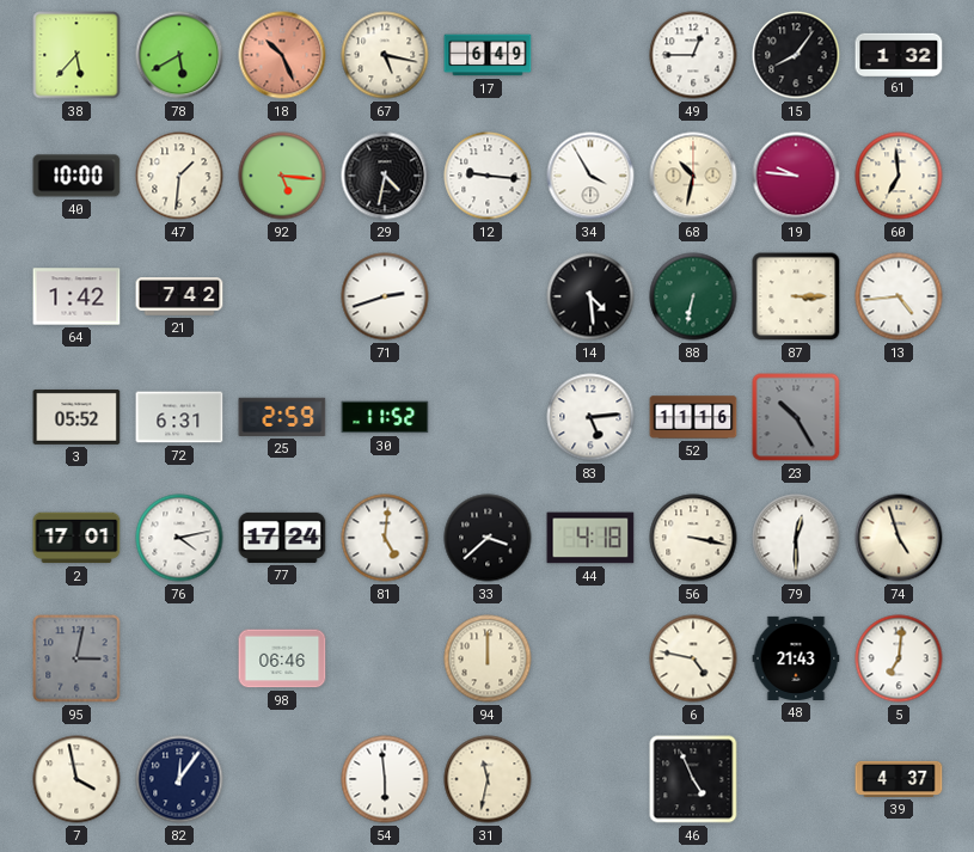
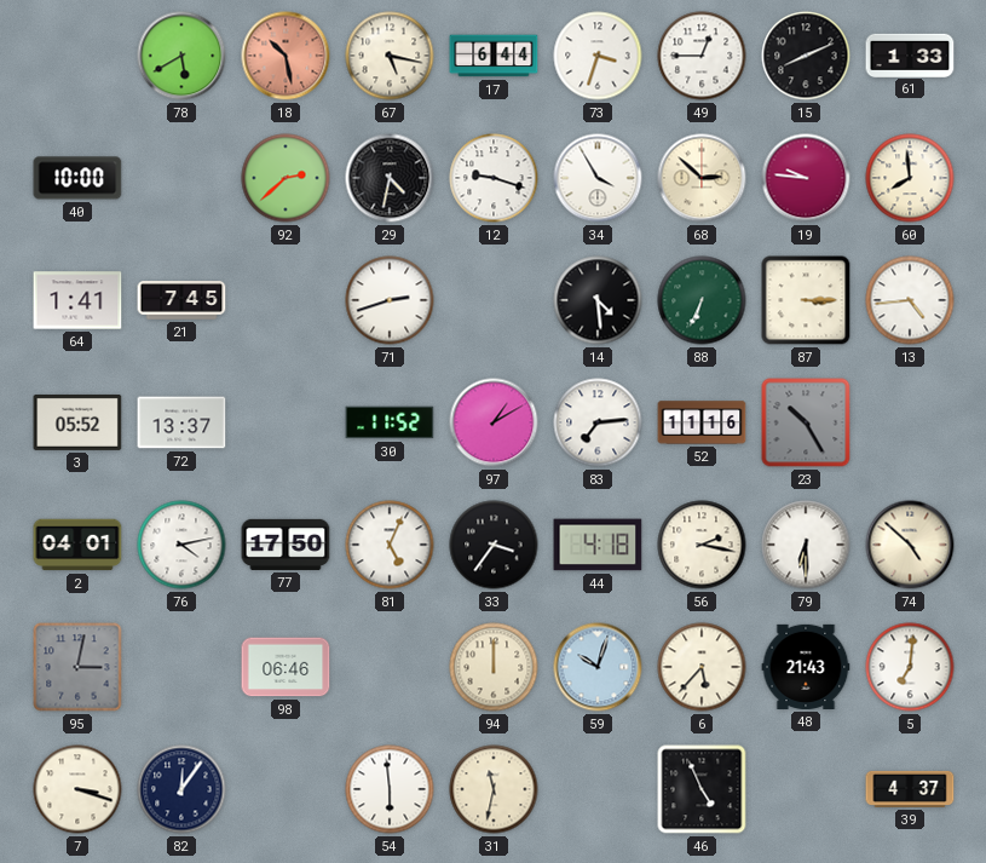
38: 5:37 -> none
18: 10:26 -> 10:28
17: 6:49 -> 6:44
73: none -> 3:33
15: 8:06 -> 8:11
61: 1:32 -> 1:33
47: 1:31 -> none
92: 5:16 -> 2:38
12: 9:16 -> 9:18
68: 10:32 -> 2:52
60: 6:59 -> 7:59
64: 1:42 -> 1:41
21: 7:42 -> 7:45
88: 6:32 -> 6:34
72: 6:31 -> 13:37
25: 2:59 -> none
97: none -> 1:10
83: 5:14 -> 7:14
2: 17:01 -> 04:01
77: 17:24 -> 17:50
81: 5:01 -> 5:04
33: 3:38 -> 3:36
56: 3:17 -> 2:17
79: 12:30 -> 6:30
74: 4:57 -> 4:52
59: none -> 10:03
6: 4:47 -> 5:37
7: 3:58 -> 3:18
